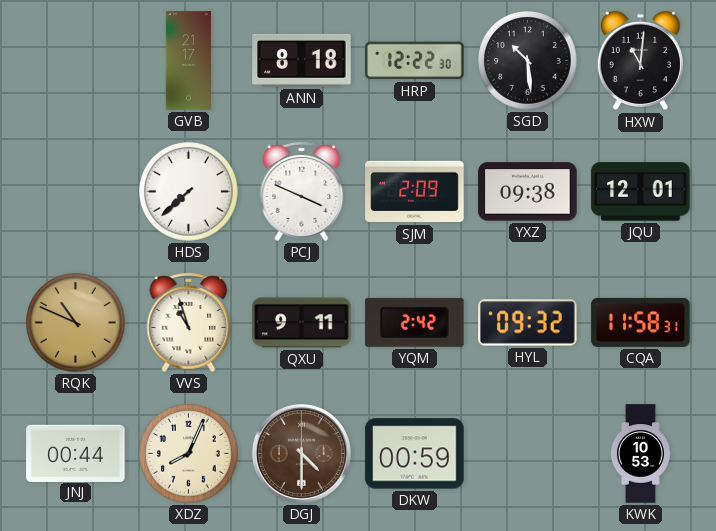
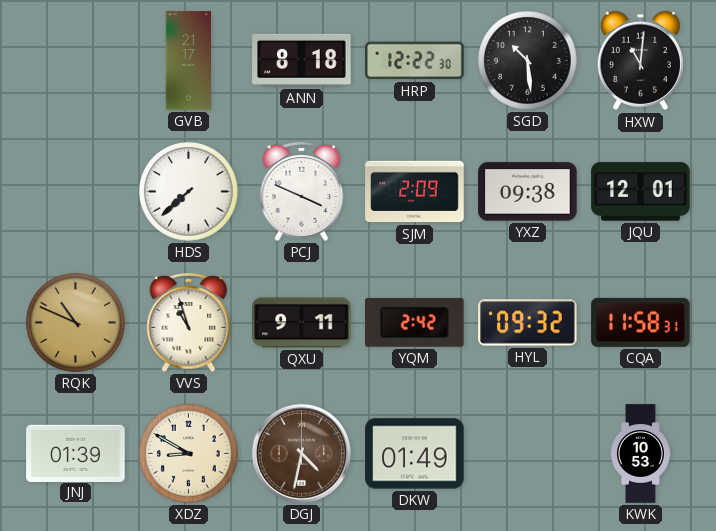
JNJ: 00:44 -> 01:39
XDZ: 8:04 -> 8:50
DGJ: 4:30 -> 4:32
DKW: 00:59 -> 01:49
